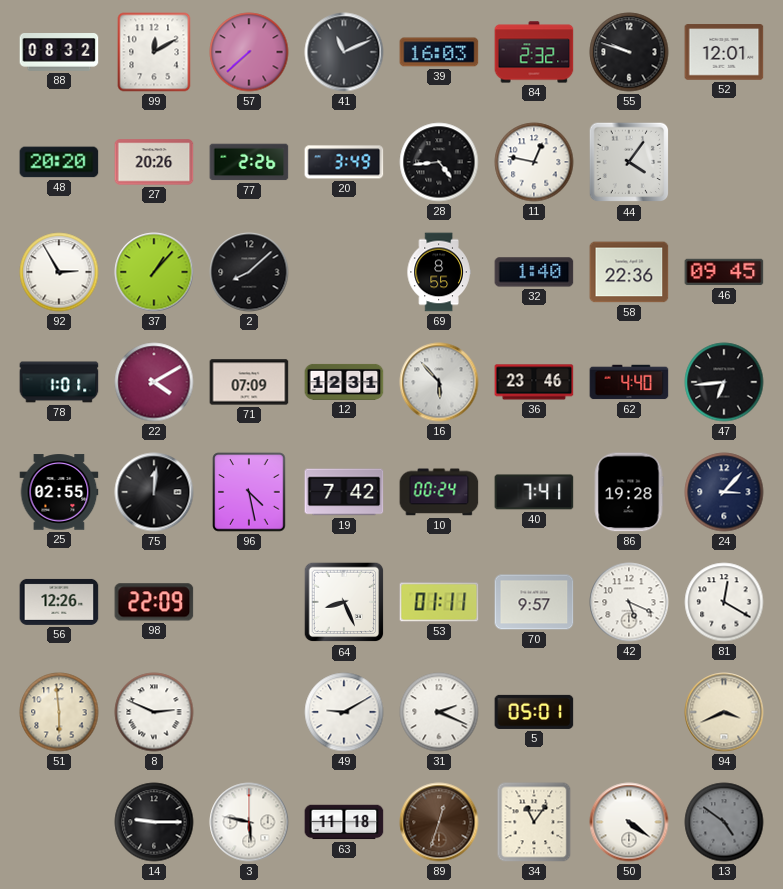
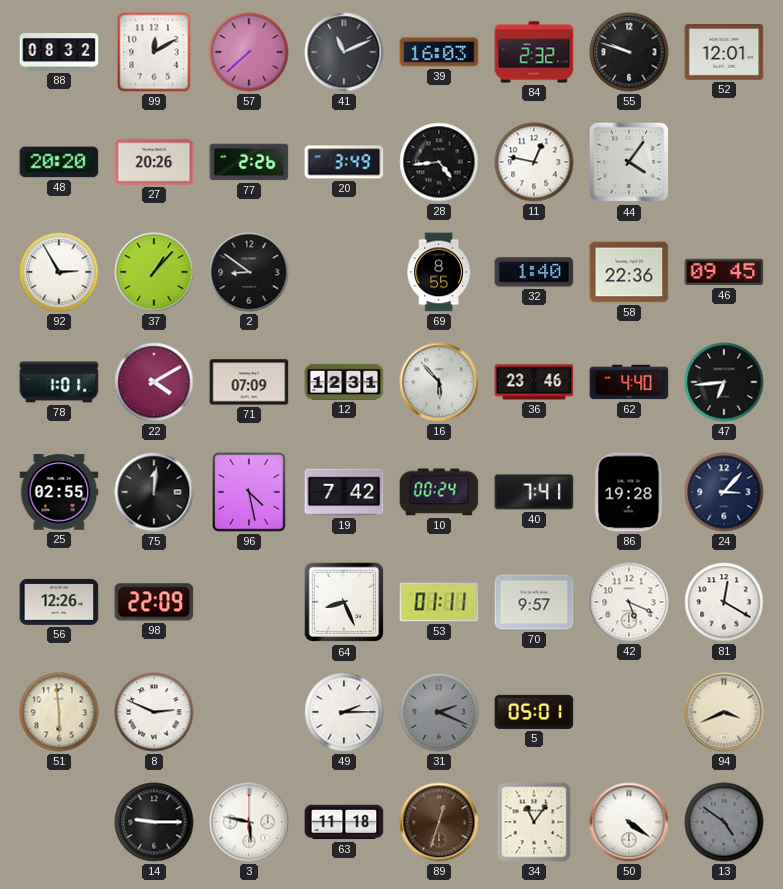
2: 8:08 -> 8:51
49: 9:10 -> 2:15
31 dial: white -> grey
